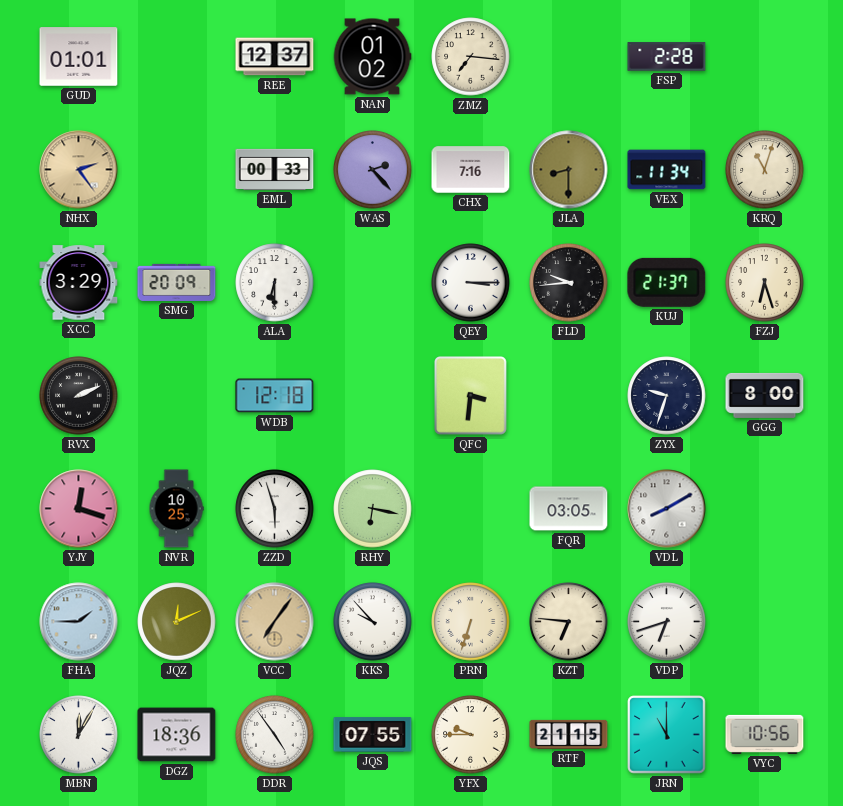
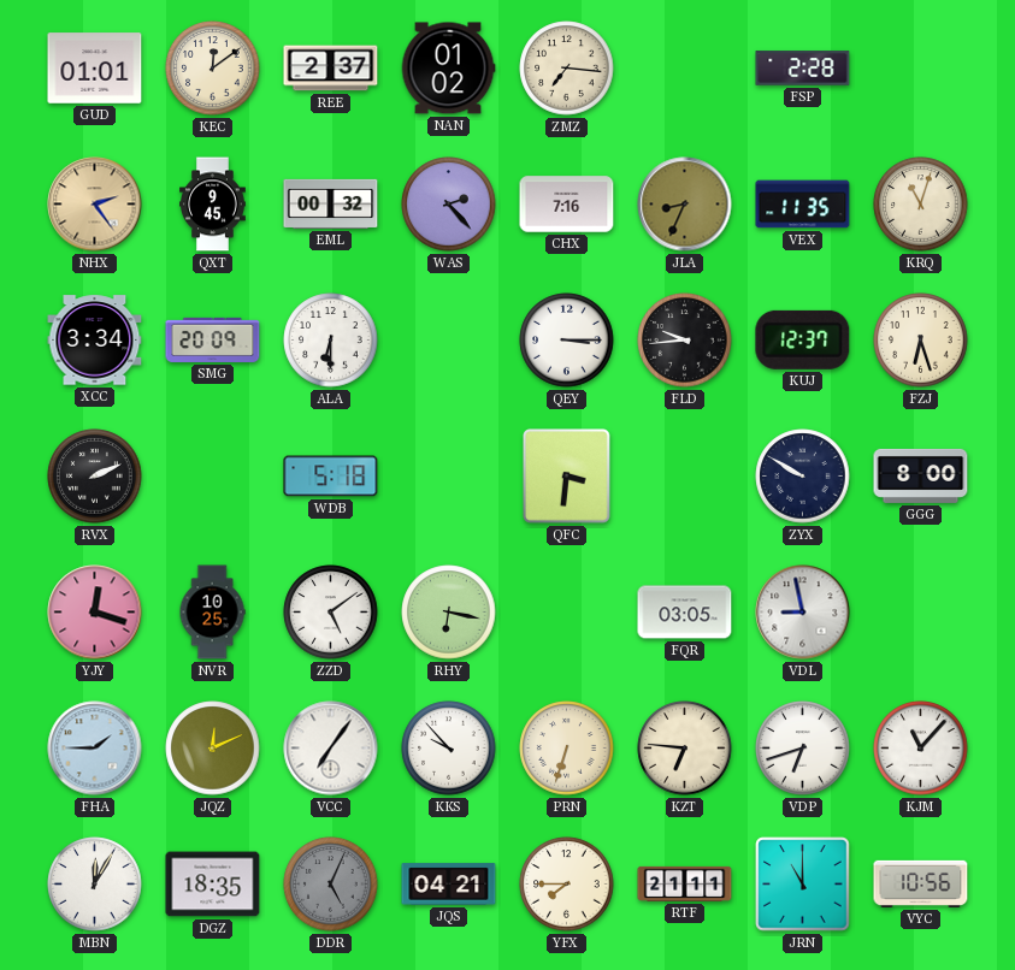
KEC: none -> 12:09
REE: 12:37 -> 2:37
QXT: none -> 9:45
EML: 00:33 -> 00:32
JLA: 8:30 -> 8:34
VEX: 11:34 -> 11:35
XCC: 3:29 -> 3:34
KUJ: 21:37 -> 12:37
WDB: 12:18 -> 5:18
ZYX: 9:33 -> 9:50
ZZD: 5:57 -> 5:09
VDL: 8:10 -> 8:58
VCC dial: champagne -> white
KJM: none -> 11:07
DGZ: 18:36 -> 18:35
DDR: 4:54 -> 5:04
DDR dial: white -> grey
JQS: 07:55 -> 04:21
YFX: 9:45 -> 7:45
RTF: 21:15 -> 21:11
